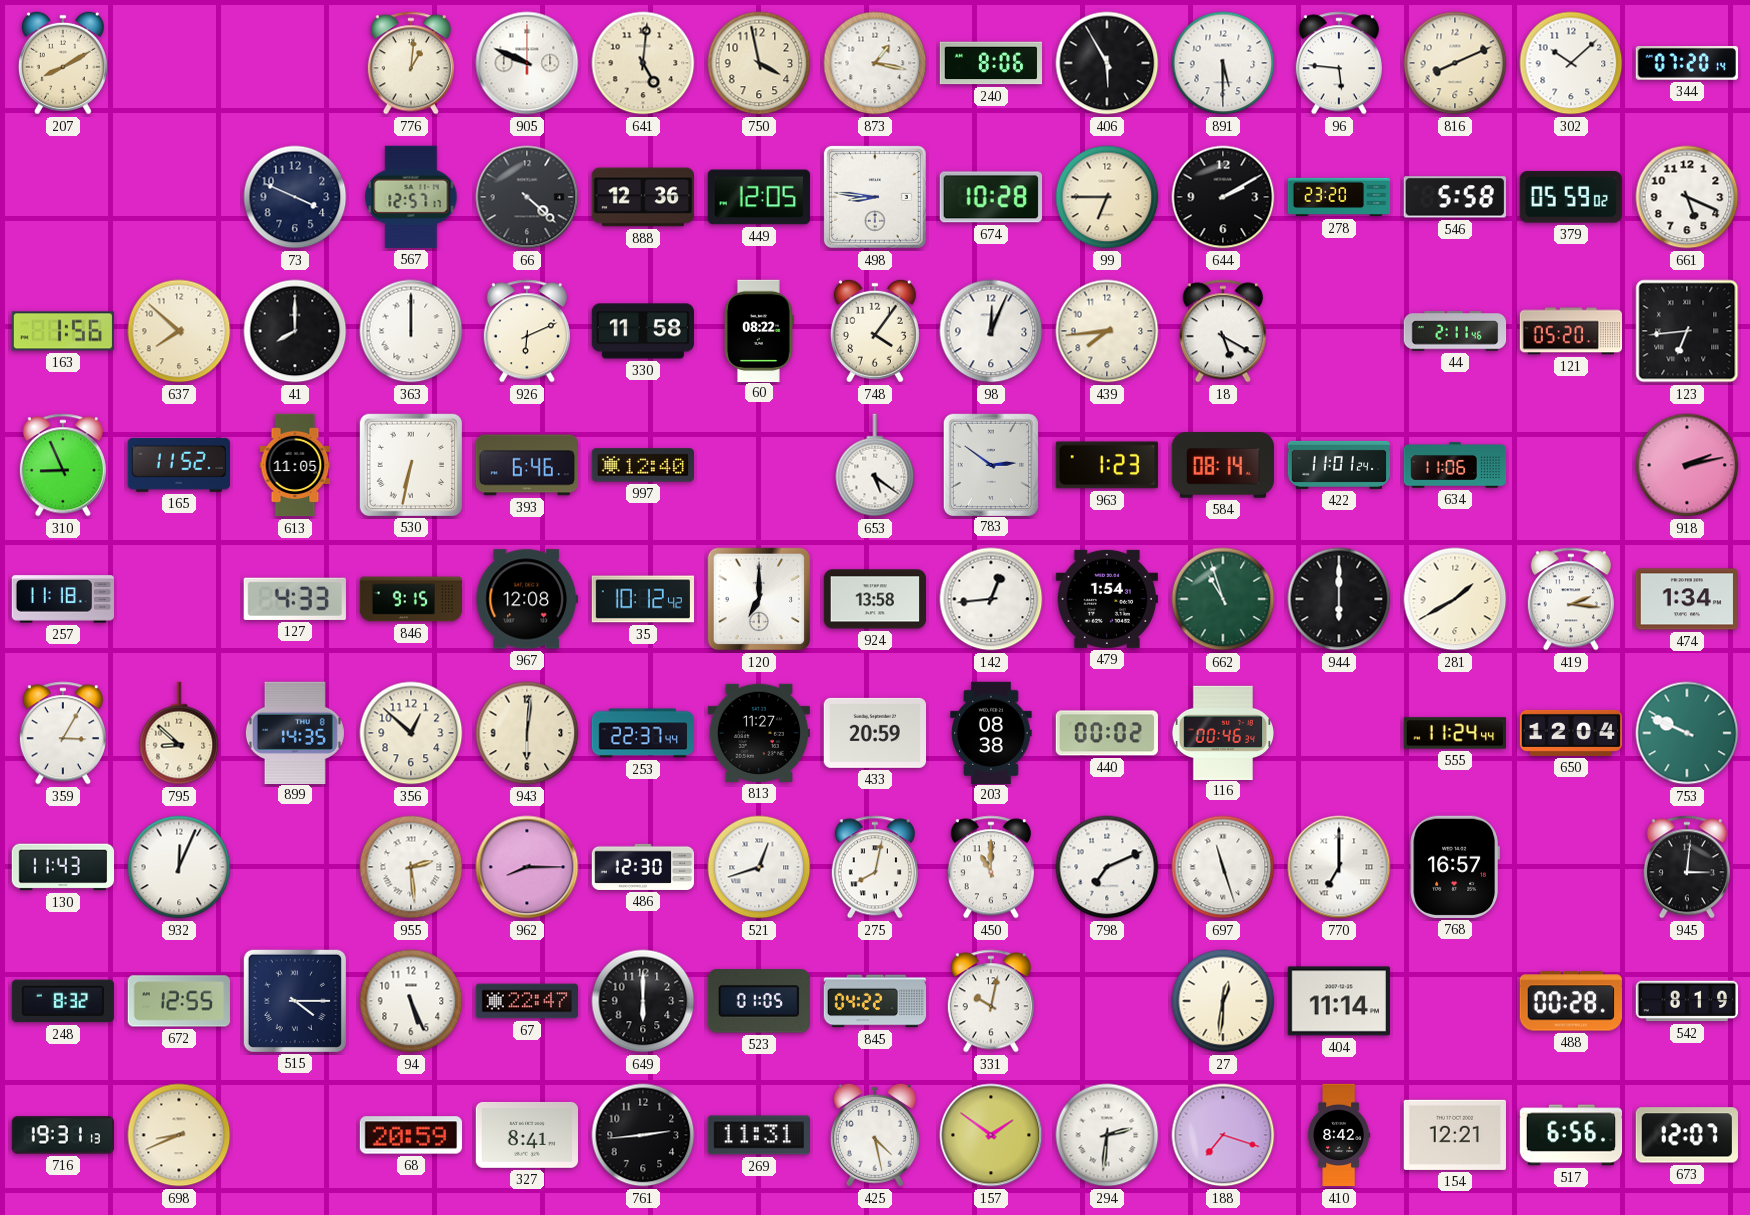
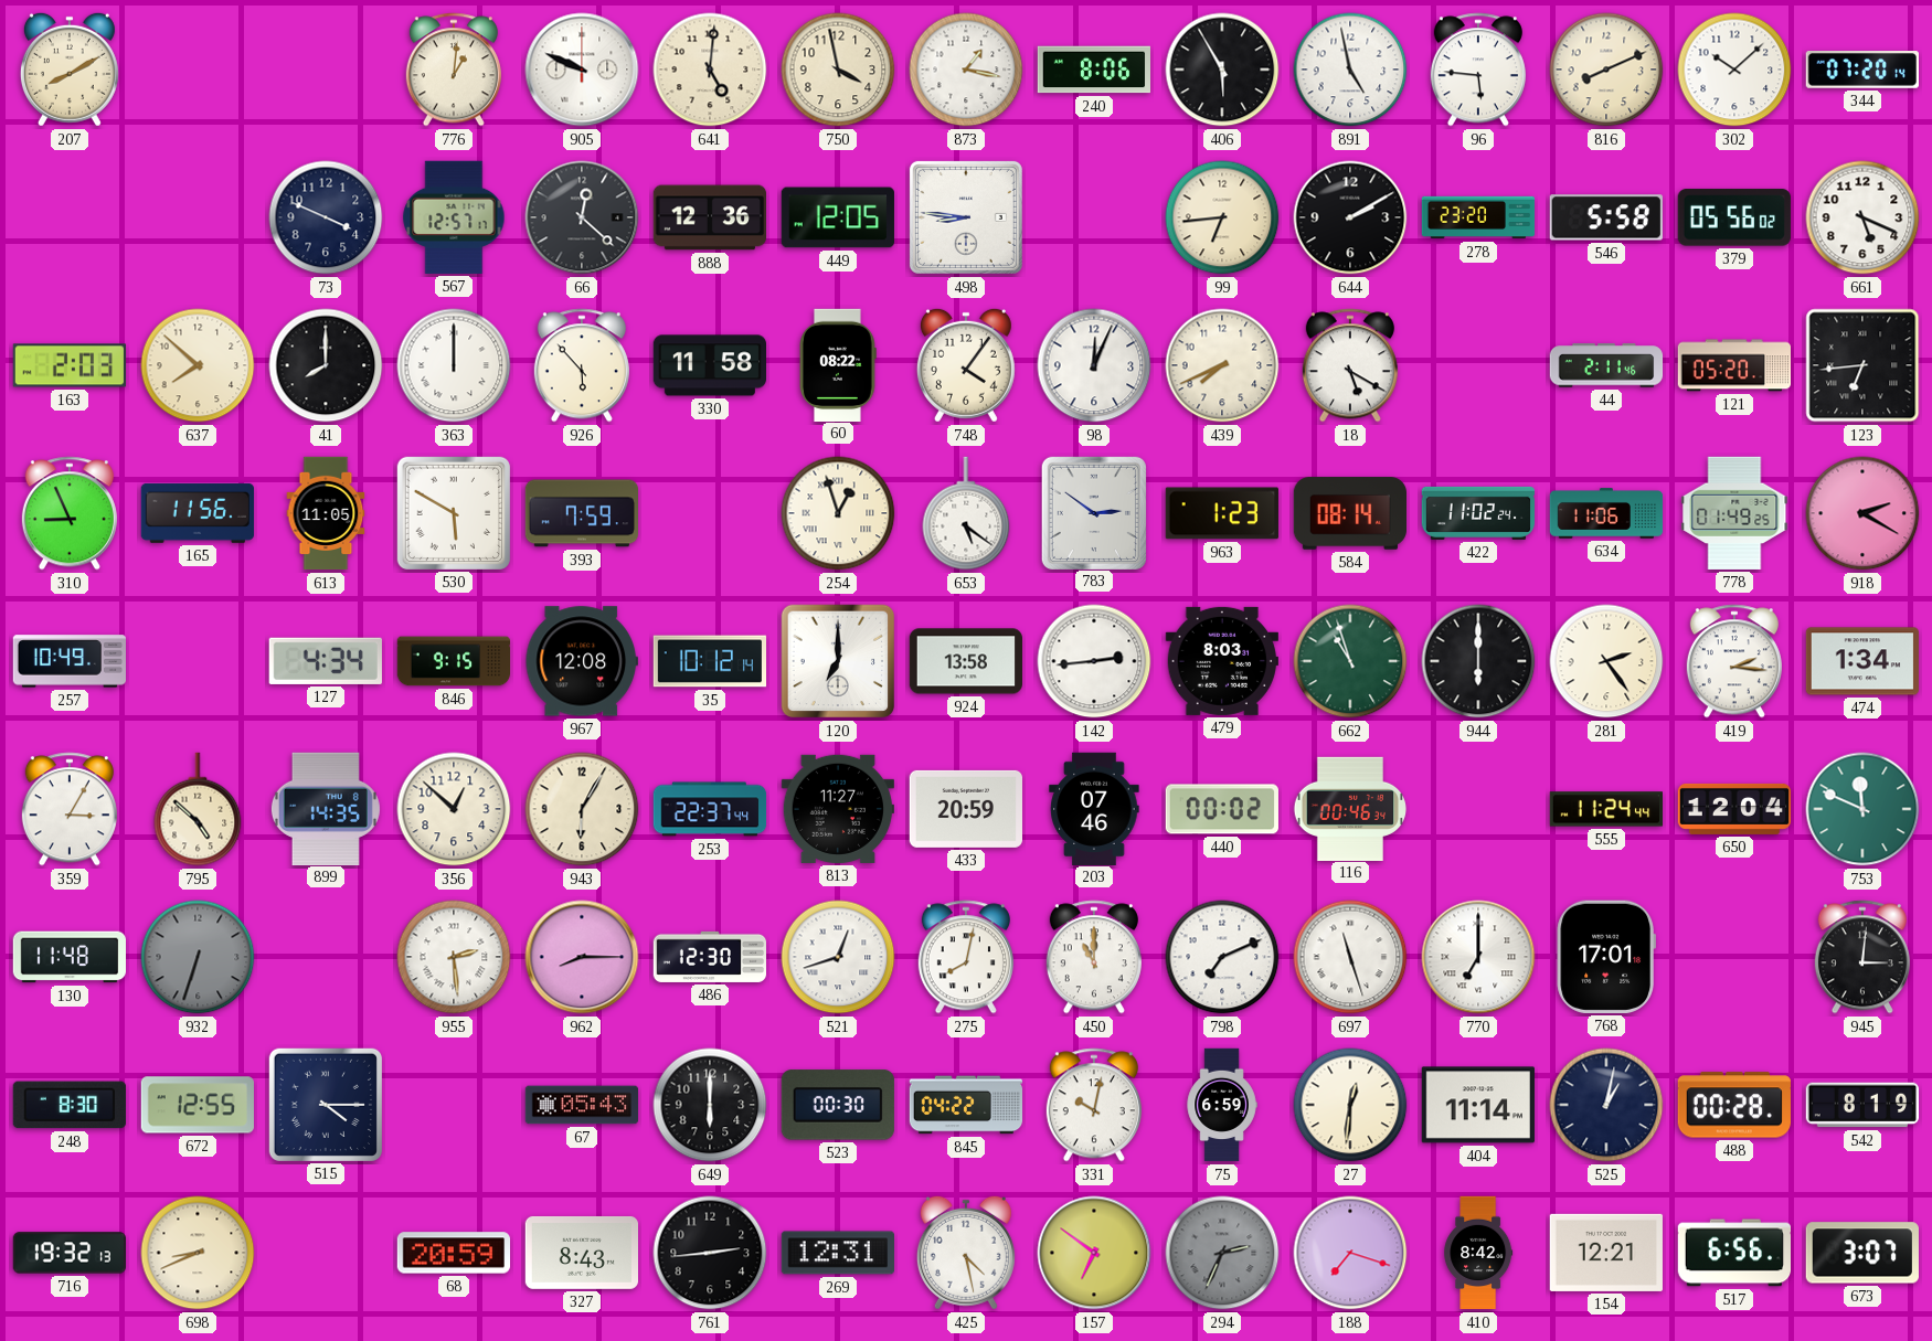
891: 5:30 -> 4:58
66: 4:22 -> 12:22
674: 10:28 -> none
99: 6:45 -> 6:44
379: 05:59 -> 05:56
163: 1:56 -> 2:03
926: 6:11 -> 5:53
439: 7:44 -> 7:41
165: 11:52 -> 11:56
530: 6:32 -> 5:50
393: 6:46 -> 7:59
997: 12:40 -> none
254: none -> 12:57
422: 11:01 -> 11:02
778: none -> 01:49
918: 2:13 -> 2:20
257: 11:18 -> 10:49
127: 4:33 -> 4:34
35: 10:12:42 -> 10:12:14
142: 12:44 -> 2:44
479: 1:54 -> 8:03
281: 1:40 -> 2:24
795: 8:52 -> 4:52
943: 6:01 -> 6:05
203: 08:38 -> 07:46
753: 9:49 -> 11:49
130: 11:43 -> 11:48
932: 12:04 -> 6:33
932 dial: white -> grey
768: 16:57 -> 17:01
248: 8:32 -> 8:30
94: 5:26 -> none
67: 22:47 -> 05:43
523: 01:05 -> 00:30
75: none -> 6:59
525: none -> 1:02
716: 19:31 -> 19:32
327: 8:41 -> 8:43
269: 11:31 -> 12:31
157: 1:51 -> 6:51
294: 2:31 -> 2:34
294 dial: white -> grey
673: 12:07 -> 3:07
